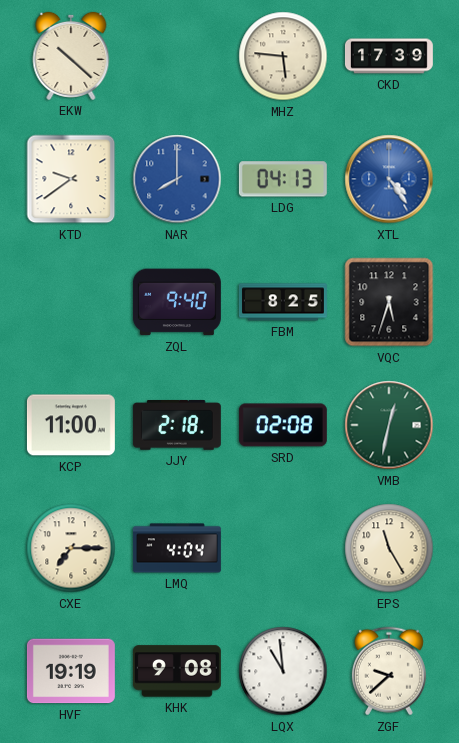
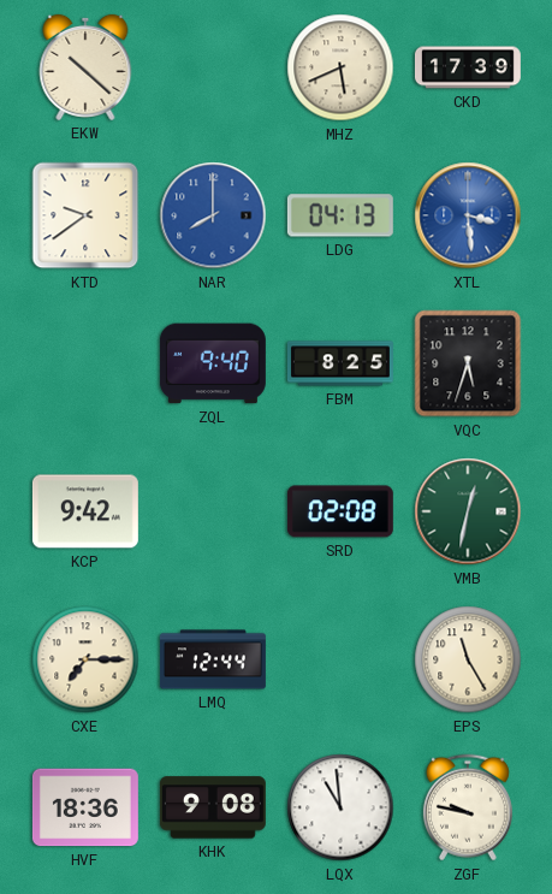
MHZ: 5:46 -> 5:41
XTL: 4:24 -> 3:29
KCP: 11:00 -> 9:42
JJY: 2:18 -> none
LMQ: 4:04 -> 12:44
HVF: 19:19 -> 18:36
ZGF: 9:38 -> 9:47
